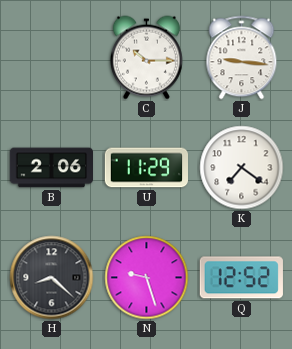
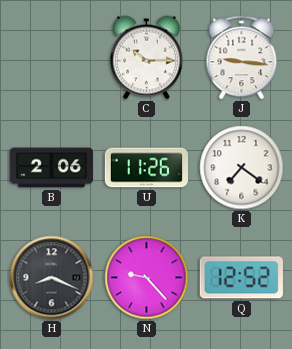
U: 11:29 -> 11:26
H: 8:22 -> 8:19
N: 9:27 -> 9:23
